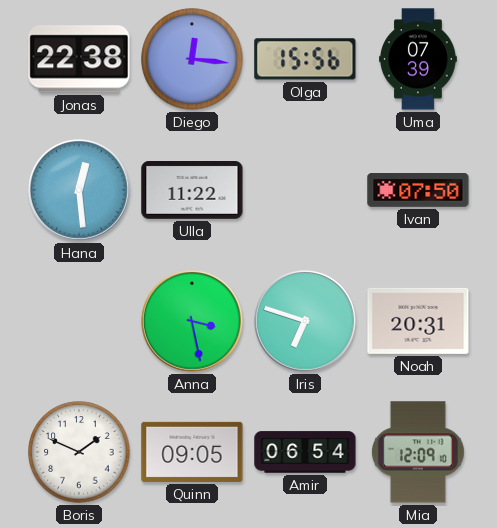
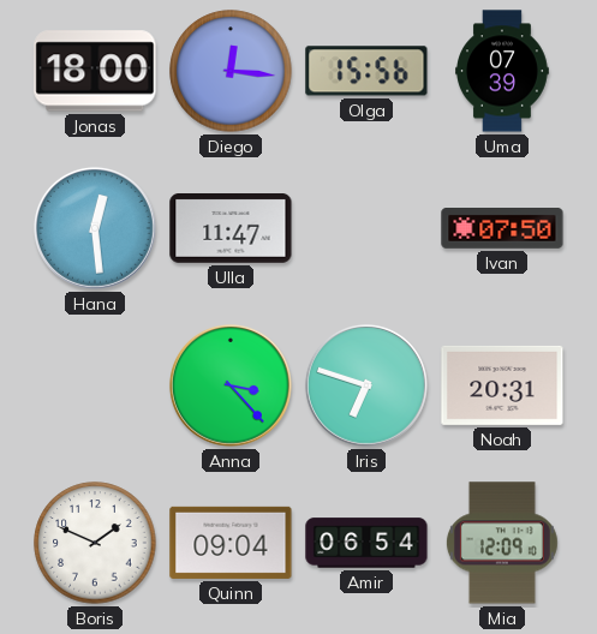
Jonas: 22:38 -> 18:00
Ulla: 11:22 -> 11:47
Anna: 3:28 -> 3:23
Quinn: 09:05 -> 09:04
